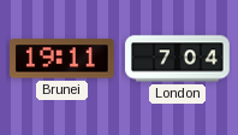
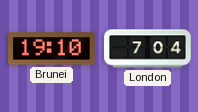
Brunei: 19:11 -> 19:10
